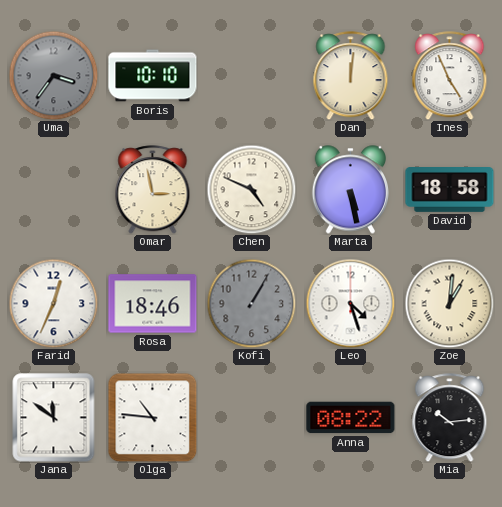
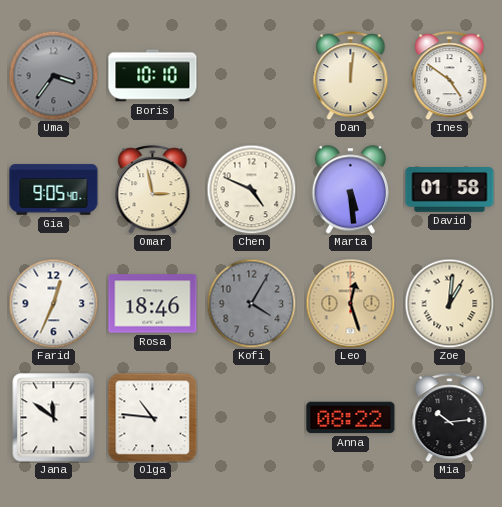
Ines: 4:56 -> 4:51
Gia: none -> 9:05
Marta: 5:28 -> 5:29
David: 18:58 -> 01:58
Kofi: 1:05 -> 4:05
Leo: 4:27 -> 12:27
Leo dial: white -> champagne
